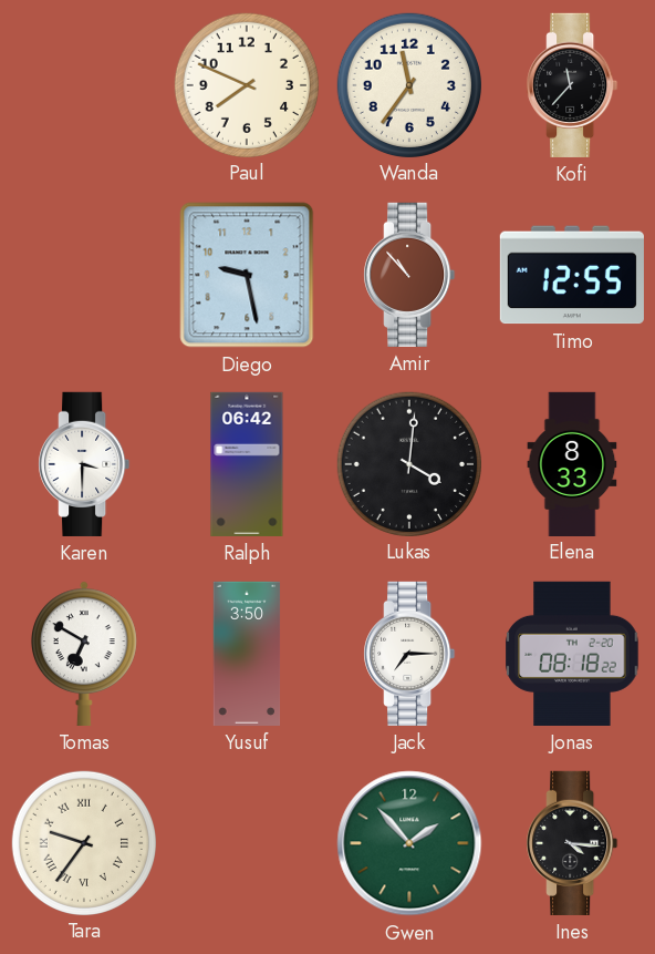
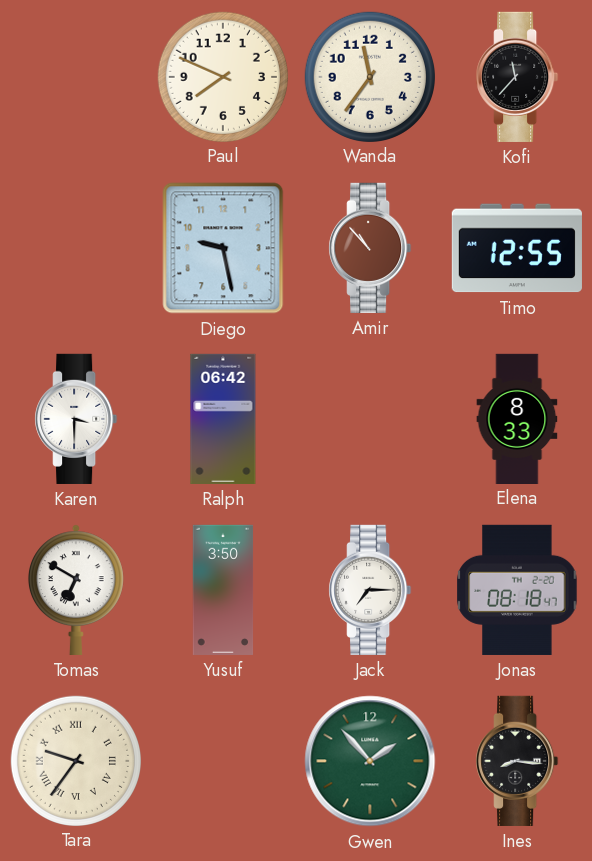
Lukas: 4:01 -> none
Jonas: 08:18:22 -> 08:18:47
Ines: 4:16 -> 8:16
